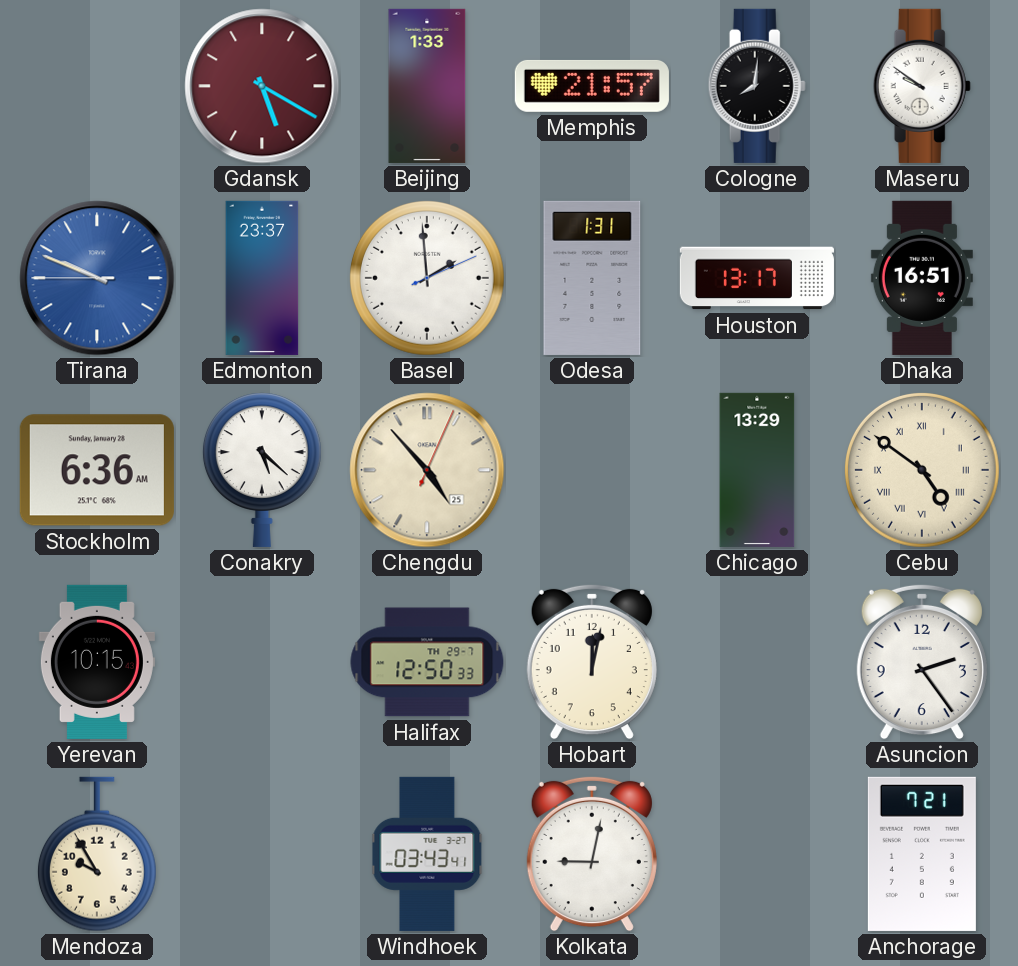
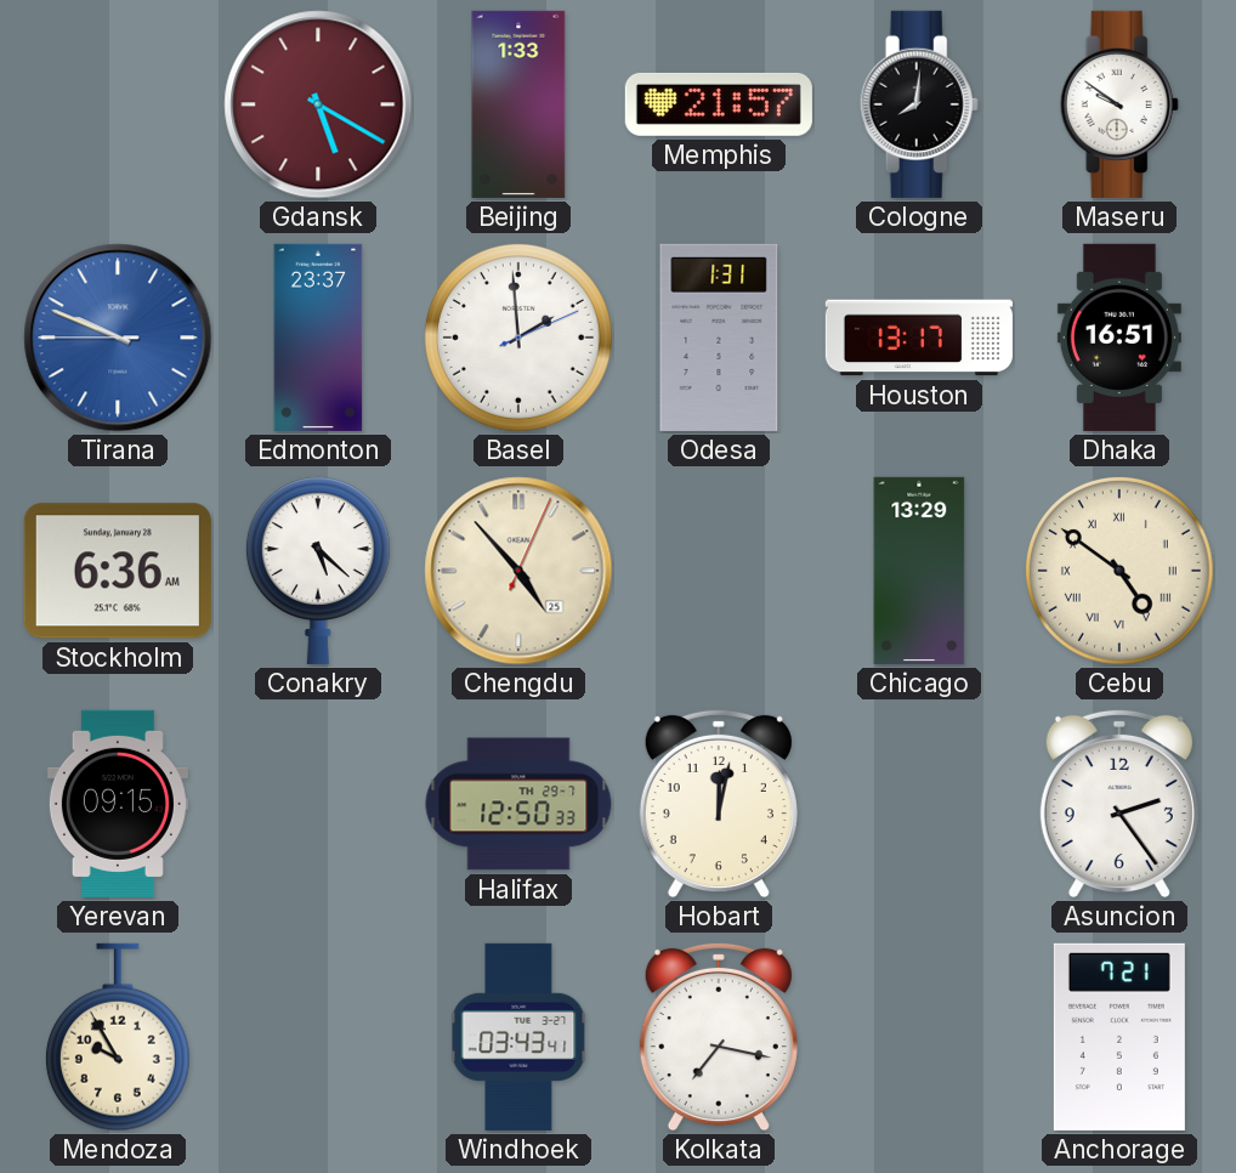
Yerevan: 10:15 -> 09:15
Kolkata: 9:02 -> 7:17
